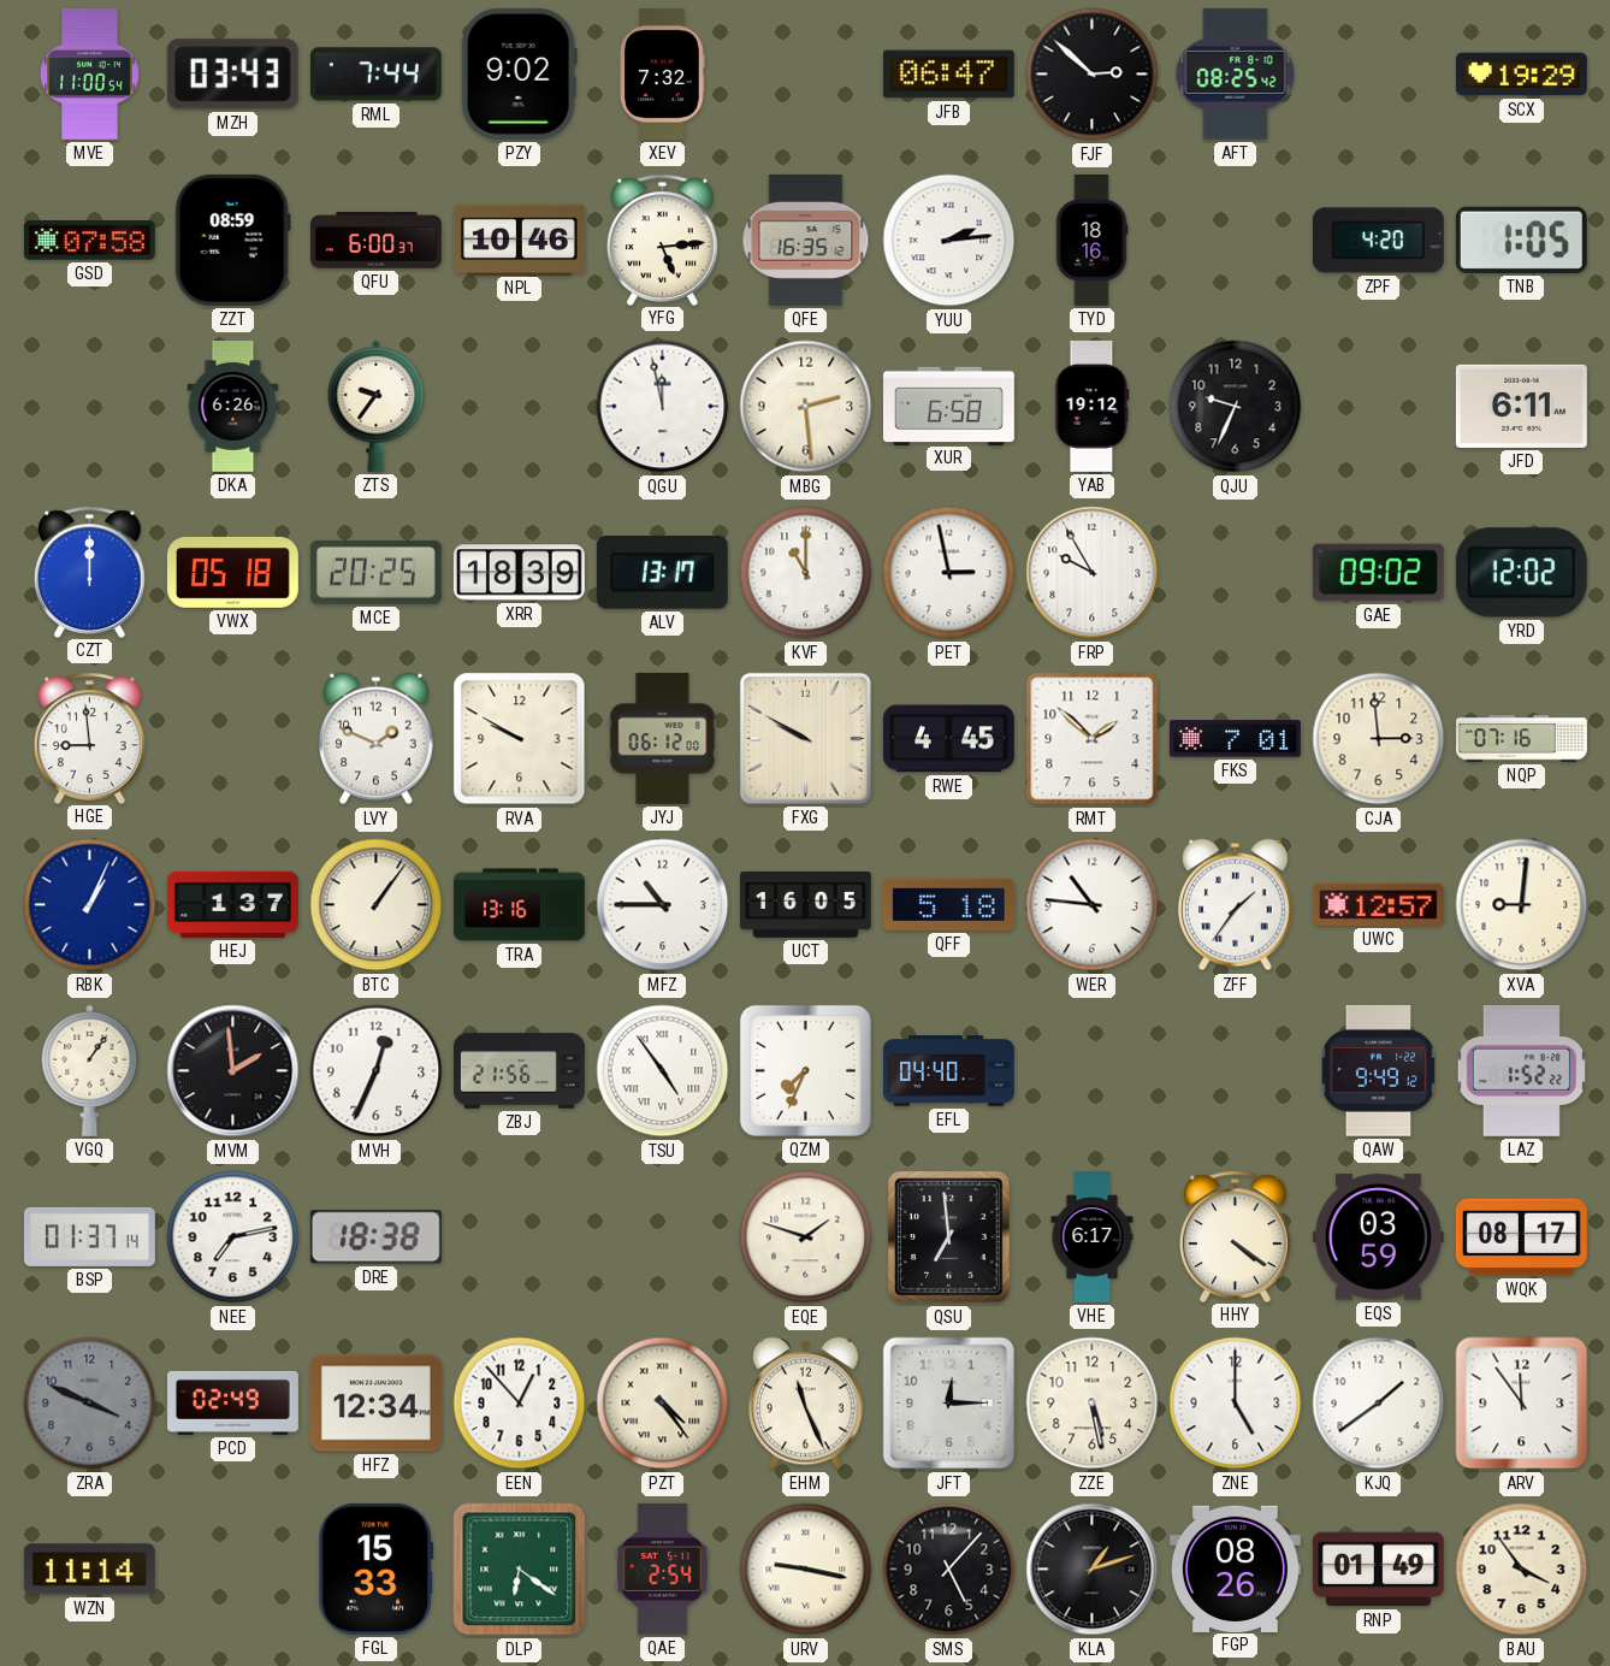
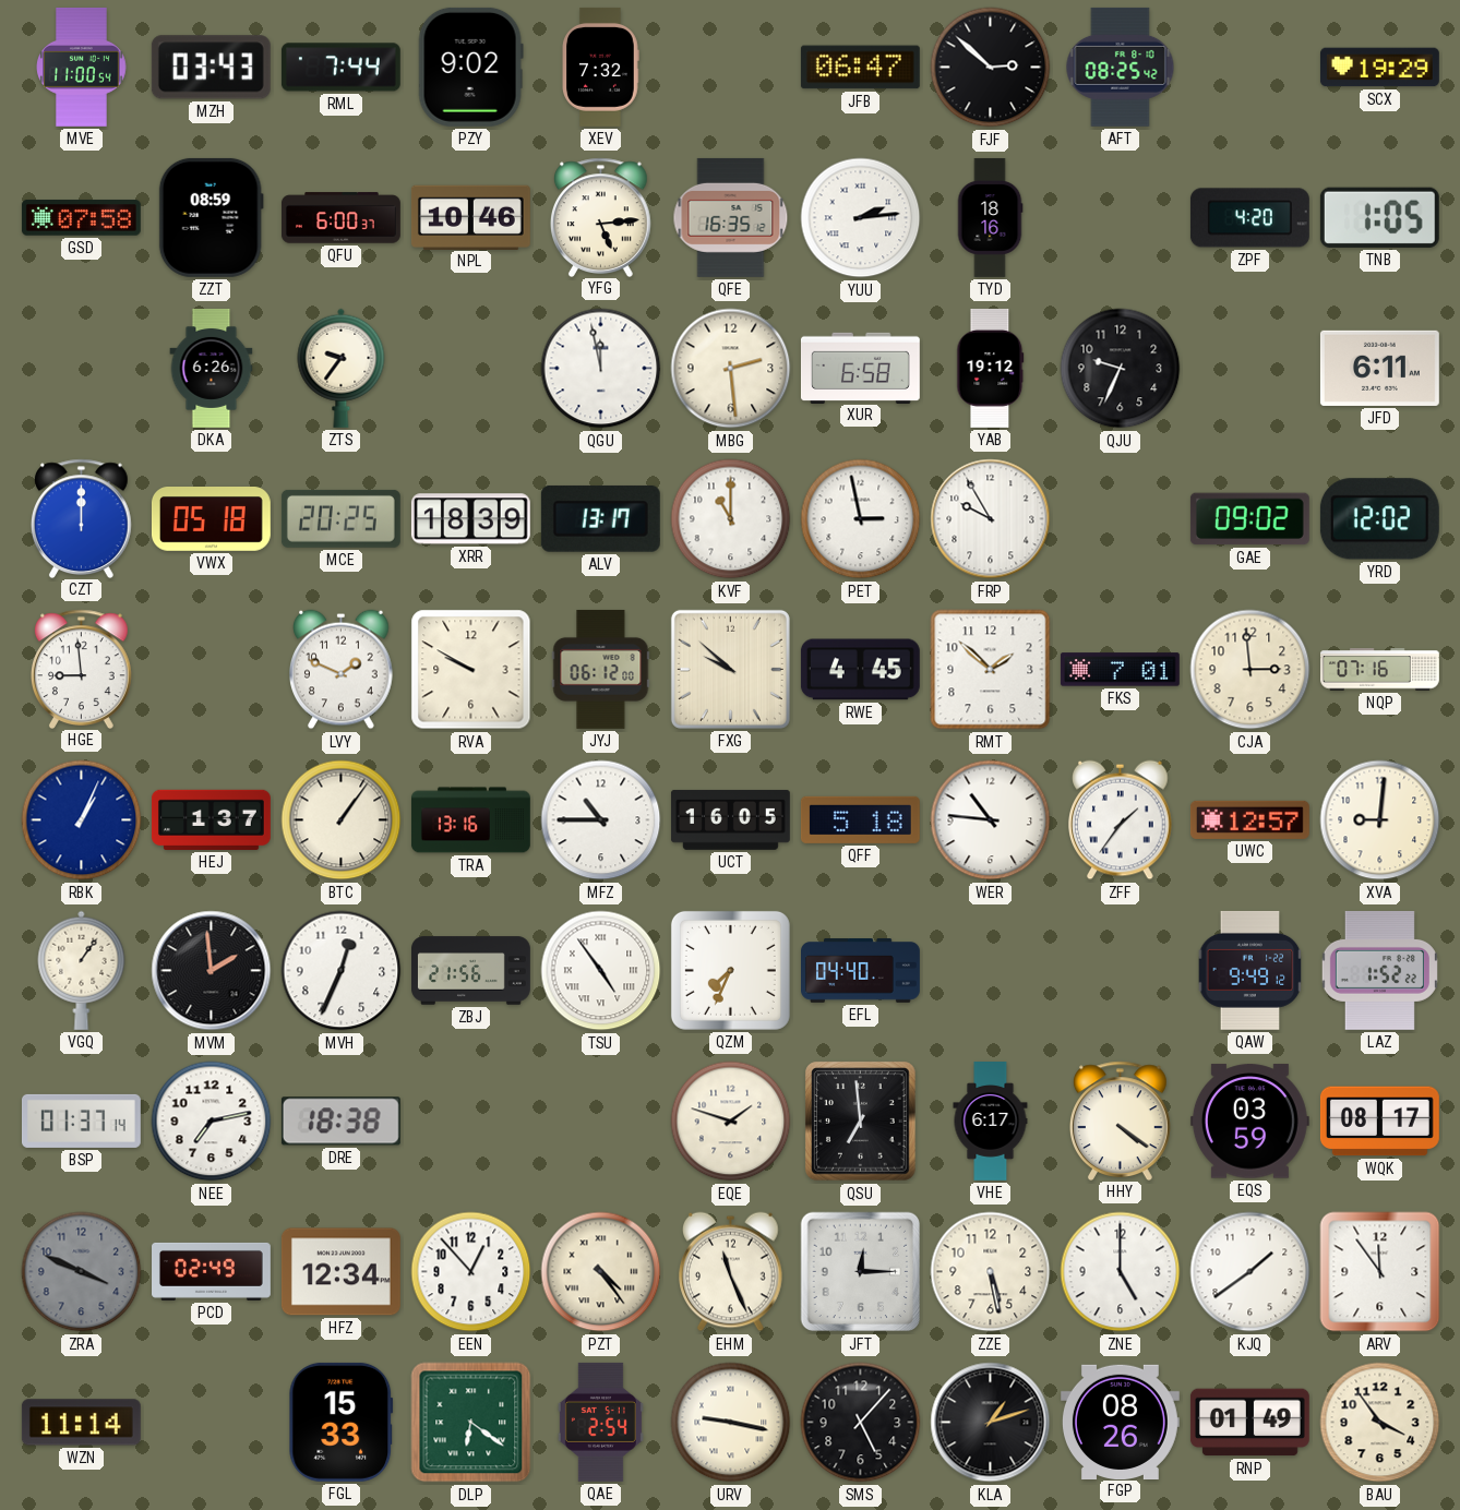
FXG: 9:50 -> 9:52
